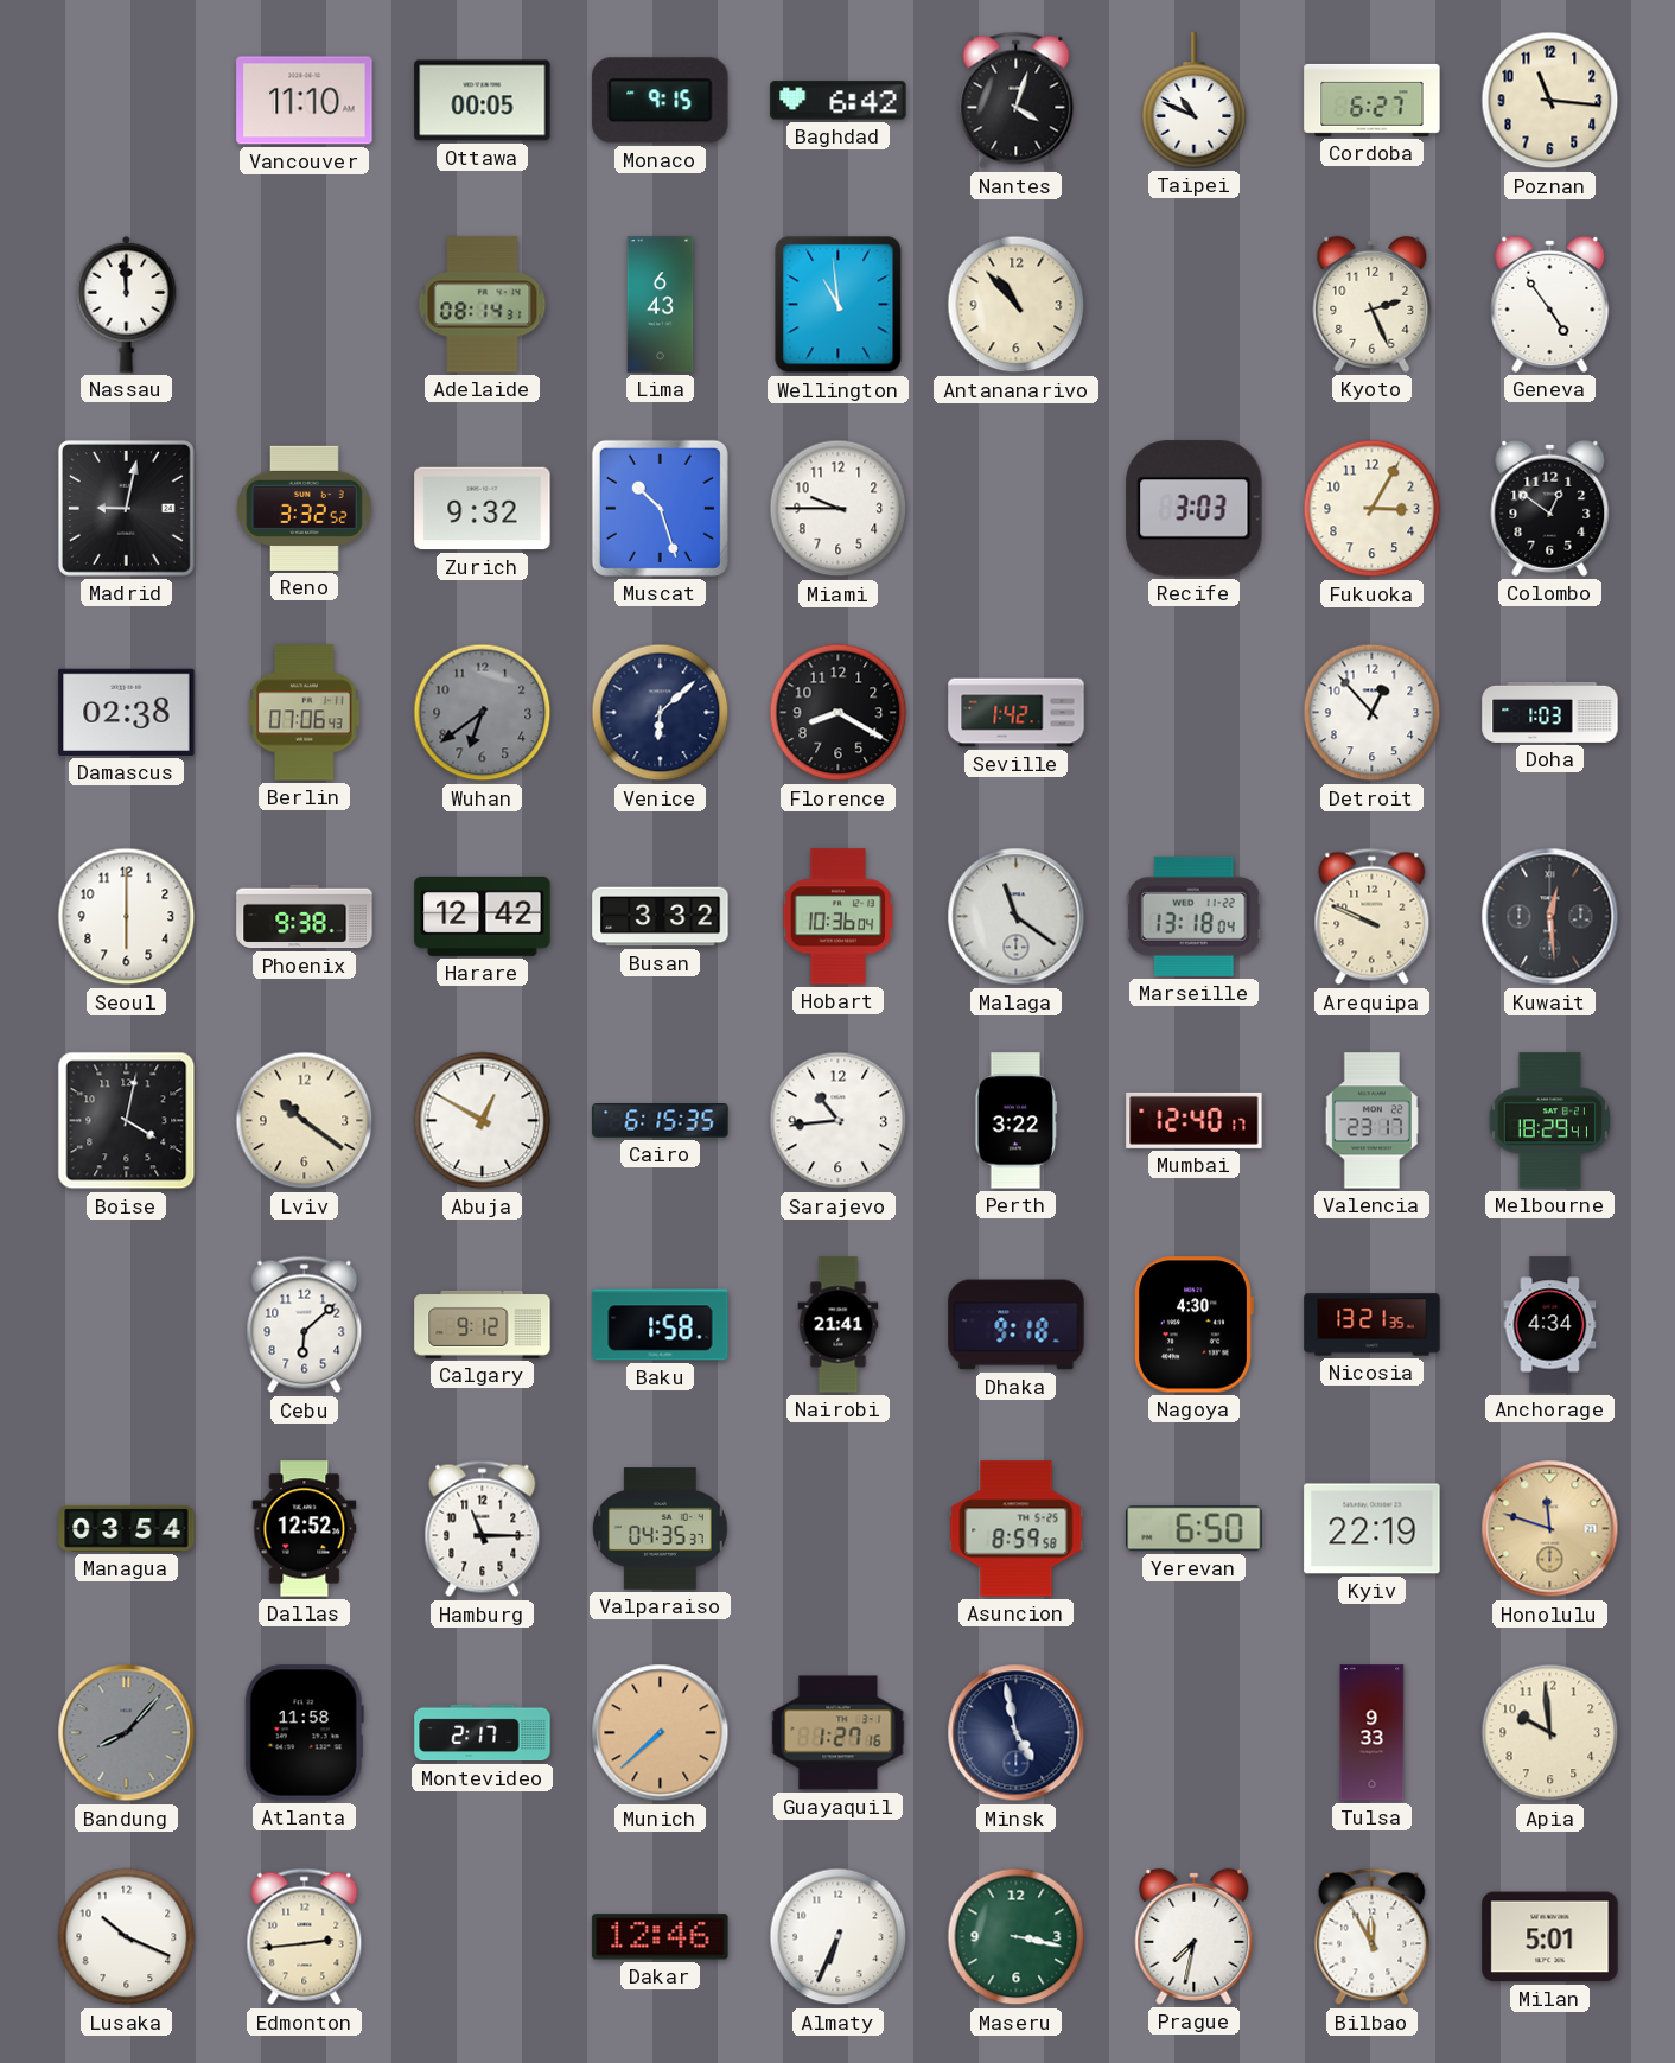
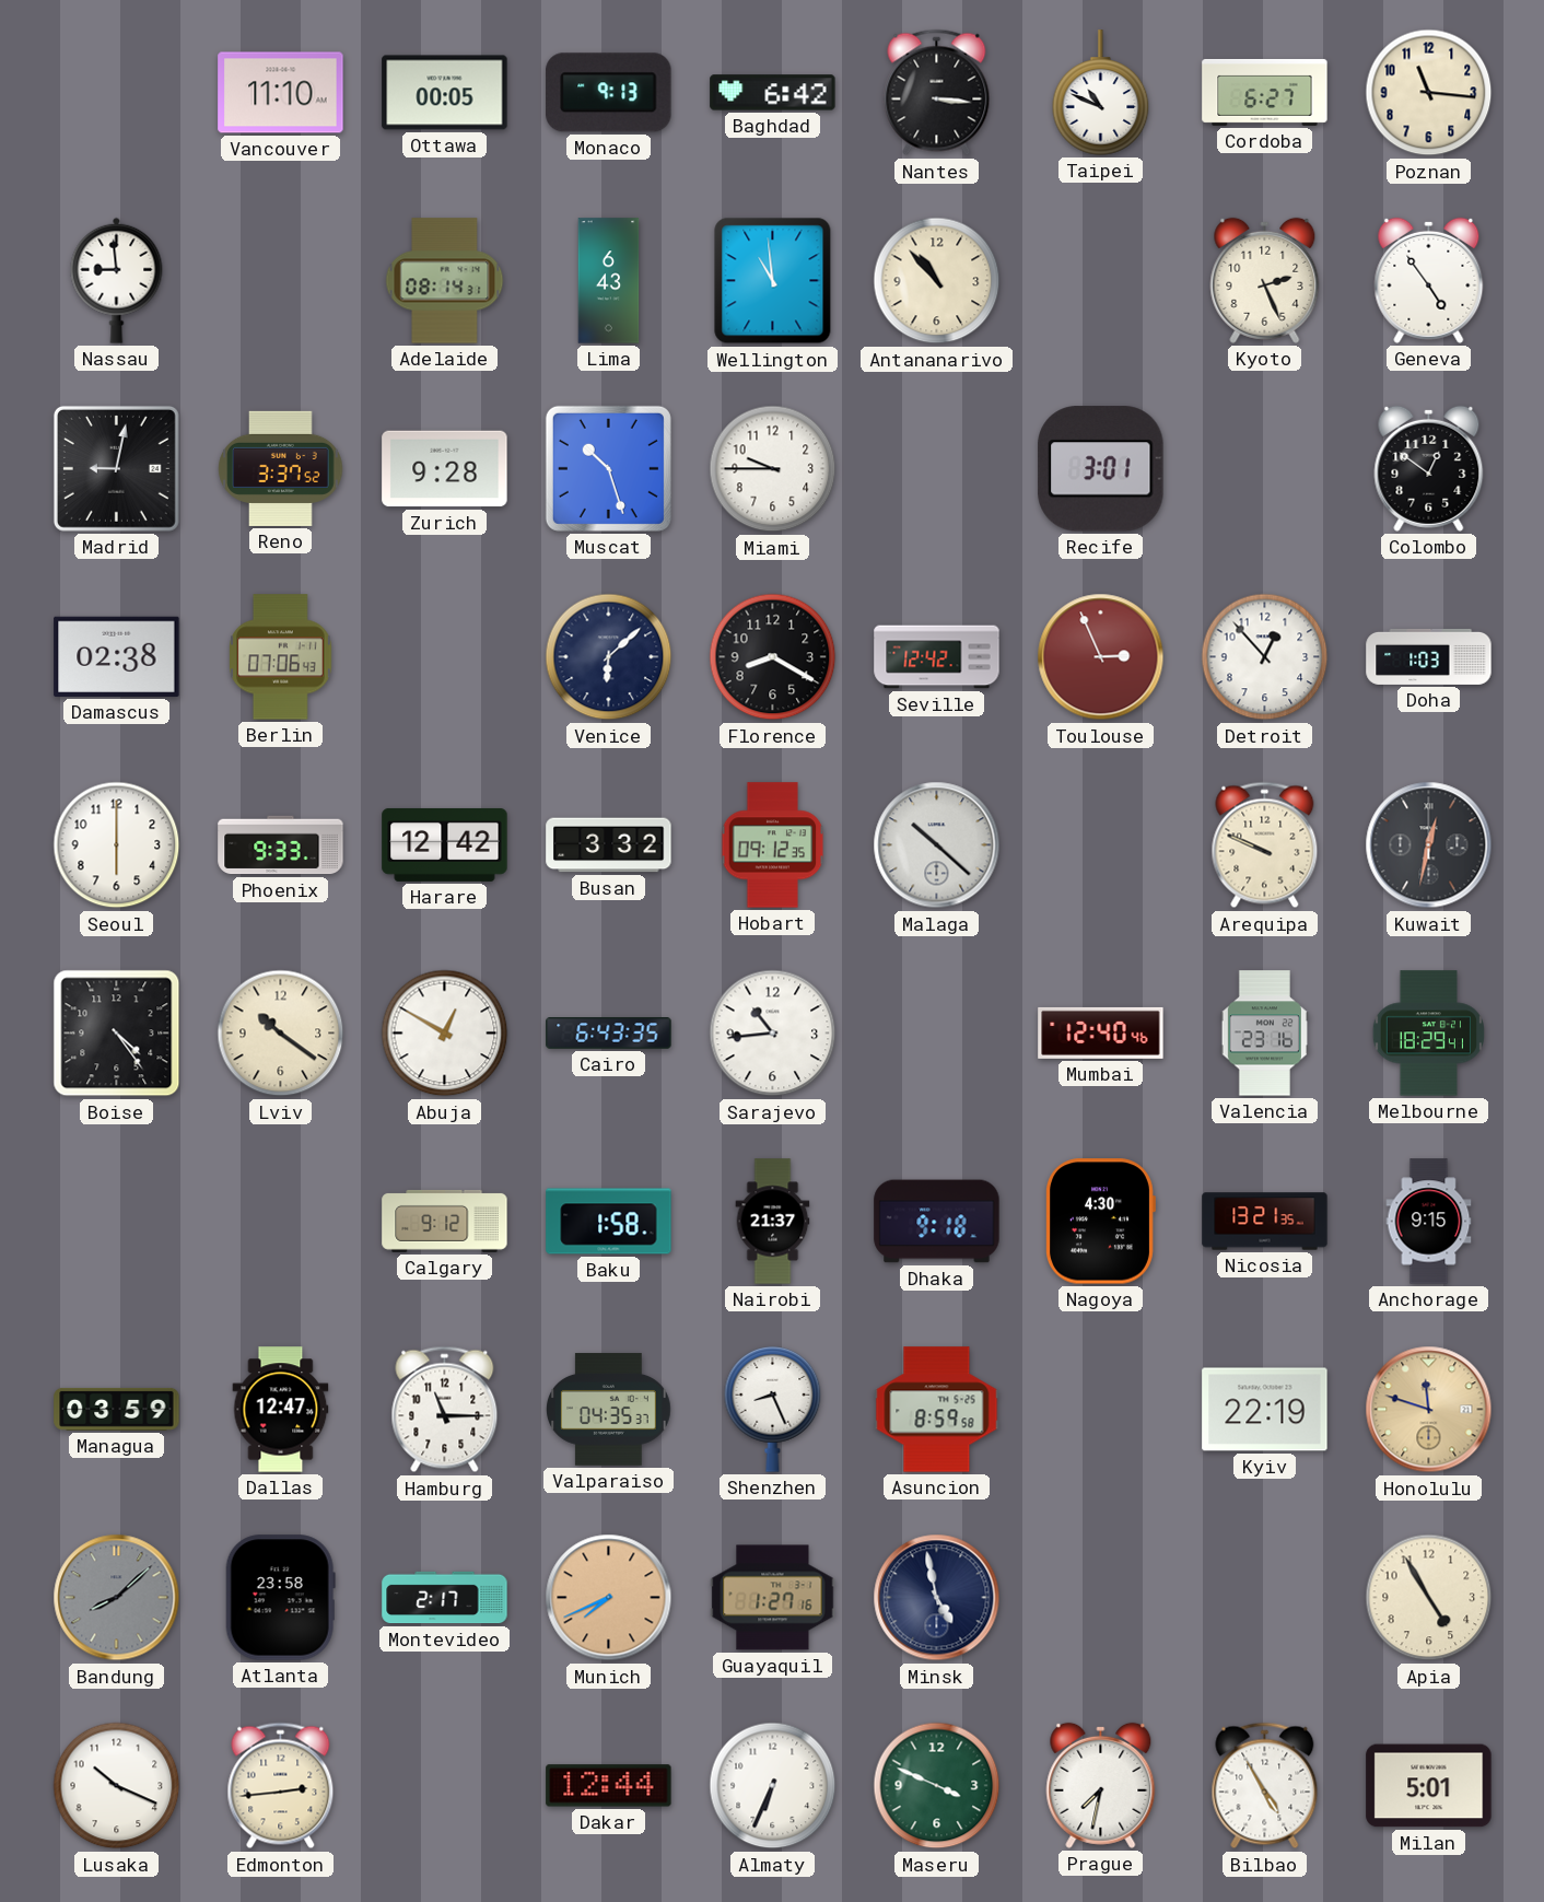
Monaco: 9:15 -> 9:13
Nantes: 4:03 -> 3:16
Nassau: 11:59 -> 8:59
Reno: 3:32 -> 3:37
Zurich: 9:32 -> 9:28
Recife: 3:03 -> 3:01
Fukuoka: 3:05 -> none
Wuhan: 6:39 -> none
Seville: 1:42 -> 12:42
Toulouse: none -> 2:56
Phoenix: 9:38 -> 9:33
Hobart: 10:36 -> 09:12
Malaga: 11:21 -> 10:22
Marseille: 13:18 -> none
Kuwait: 12:29 -> 12:32
Boise: 4:02 -> 4:24
Cairo: 6:15 -> 6:43
Perth: 3:22 -> none
Mumbai: 12:40:17 -> 12:40:46
Valencia: 23:17 -> 23:16
Cebu: 6:08 -> none
Nairobi: 21:41 -> 21:37
Anchorage: 4:34 -> 9:15
Managua: 03:54 -> 03:59
Dallas: 12:52 -> 12:47
Shenzhen: none -> 8:26
Yerevan: 6:50 -> none
Bandung: 8:07 -> 8:08
Atlanta: 11:58 -> 23:58
Munich: 7:38 -> 7:41
Tulsa: 9:33 -> none
Apia: 9:59 -> 4:55
Dakar: 12:46 -> 12:44
Maseru: 3:17 -> 3:49
Bilbao: 11:55 -> 4:55
